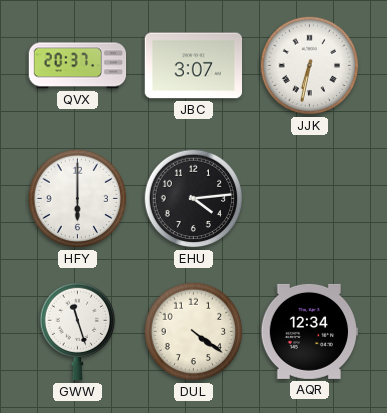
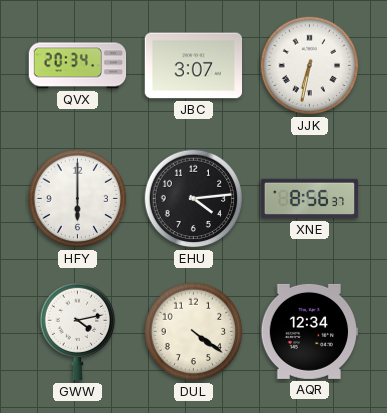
QVX: 20:37 -> 20:34
XNE: none -> 8:56
GWW: 11:27 -> 4:13
